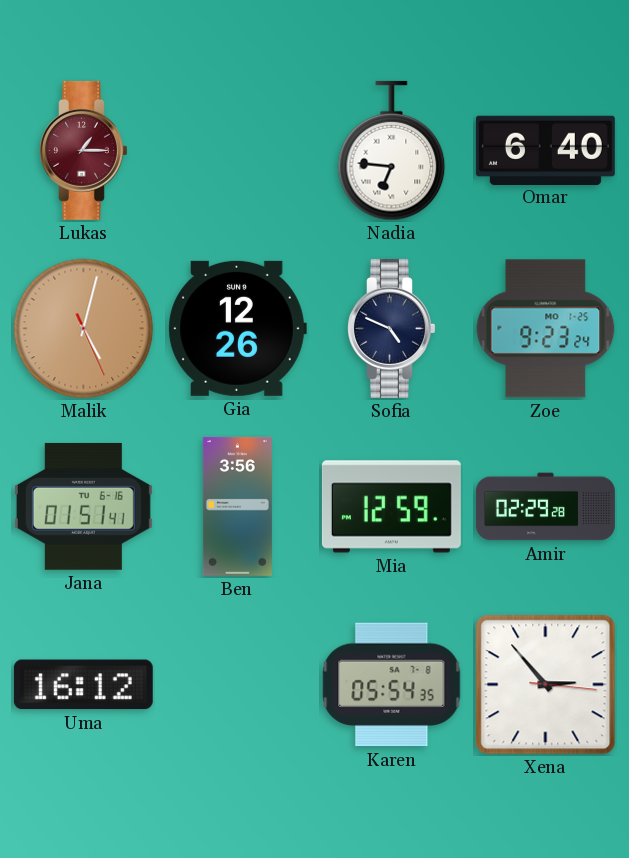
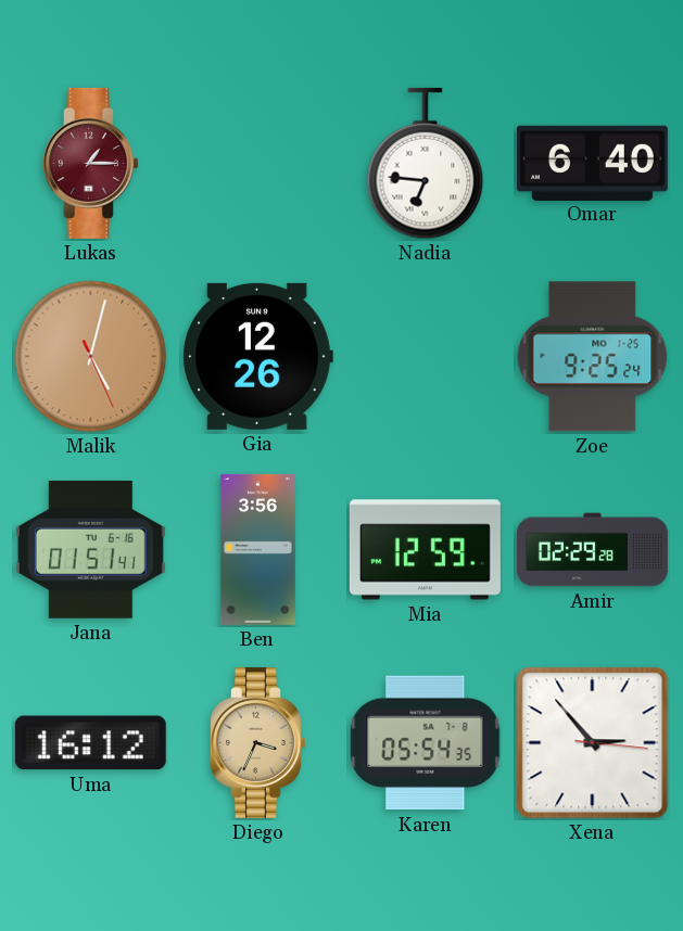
Sofia: 4:49 -> none
Zoe: 9:23 -> 9:25
Diego: none -> 3:34
